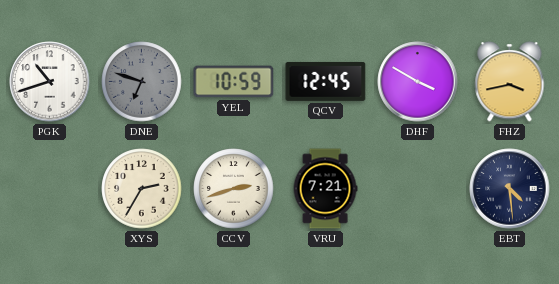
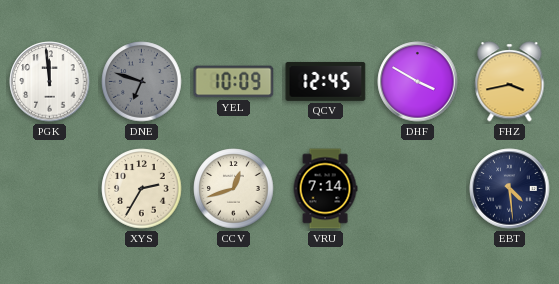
PGK: 10:42 -> 11:59
YEL: 10:59 -> 10:09
CCV: 2:42 -> 12:42
VRU: 7:21 -> 7:14
